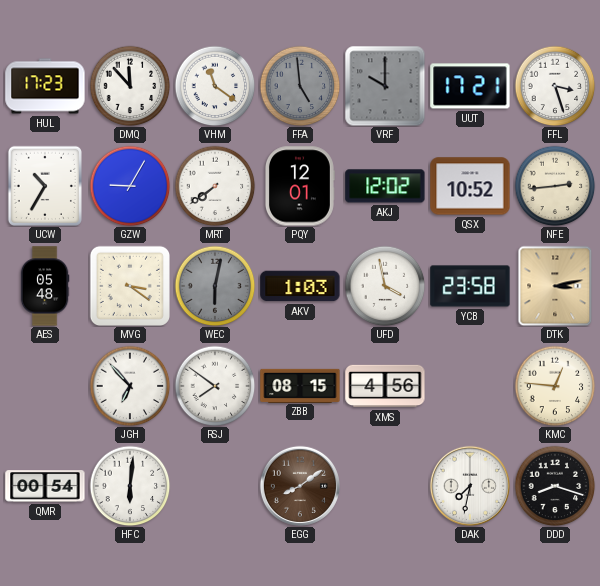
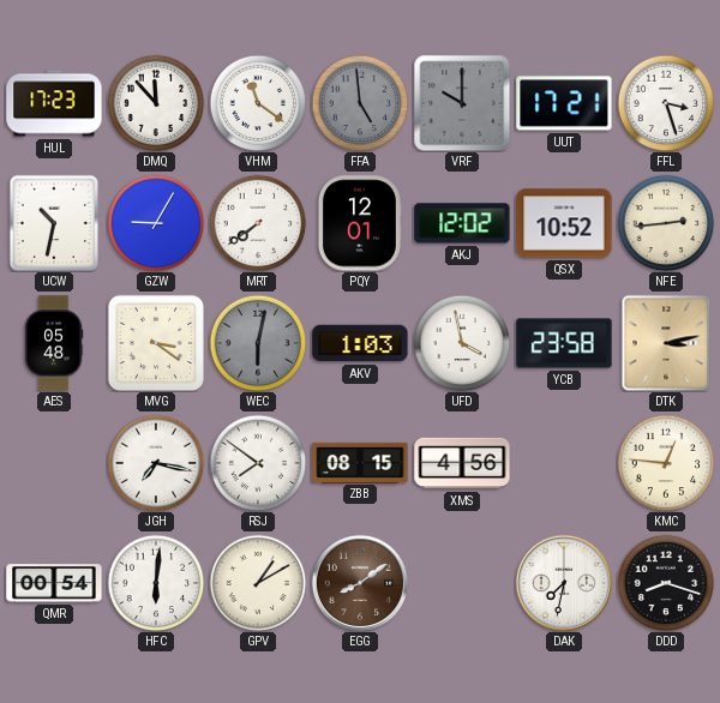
UCW: 10:35 -> 10:32
JGH: 6:53 -> 7:17
GPV: none -> 1:10
